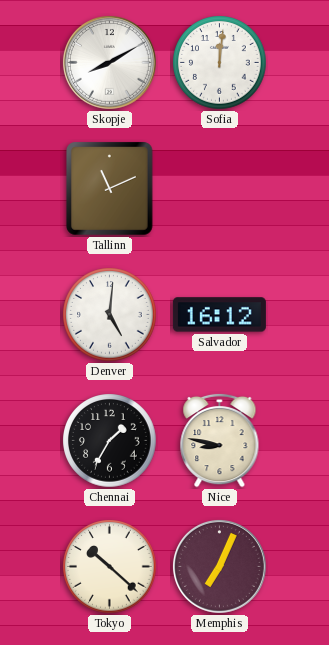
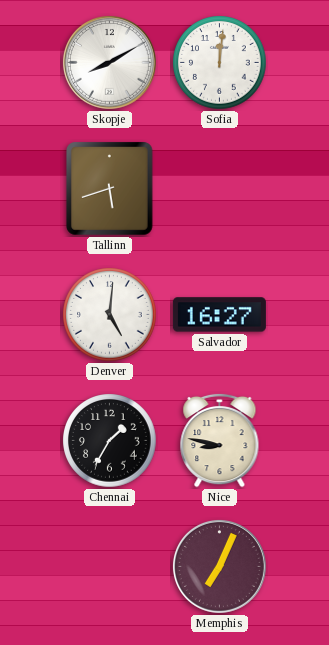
Tallinn: 11:11 -> 5:42
Salvador: 16:12 -> 16:27
Tokyo: 10:22 -> none
